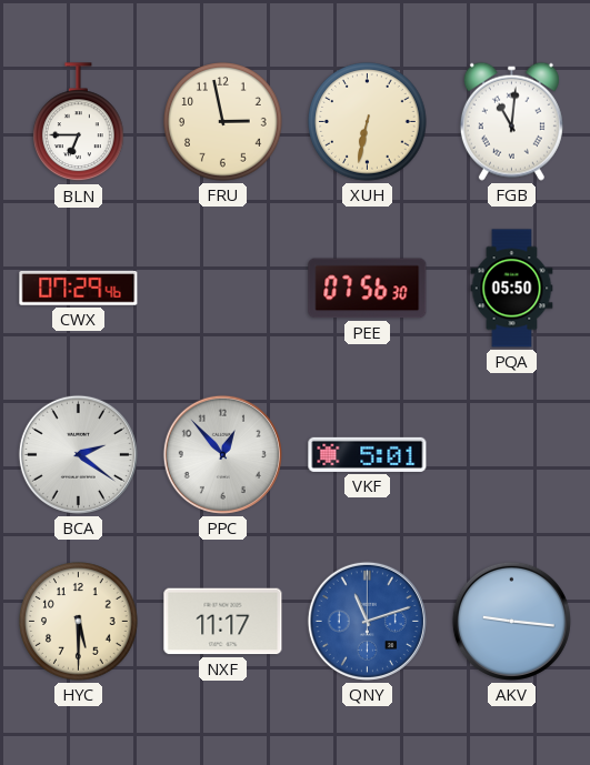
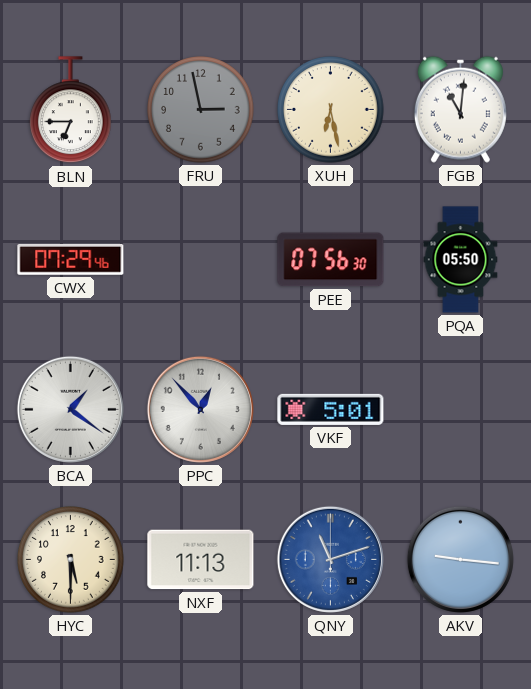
FRU dial: cream -> grey
XUH: 6:32 -> 6:28
BCA: 2:21 -> 1:21
NXF: 11:17 -> 11:13
